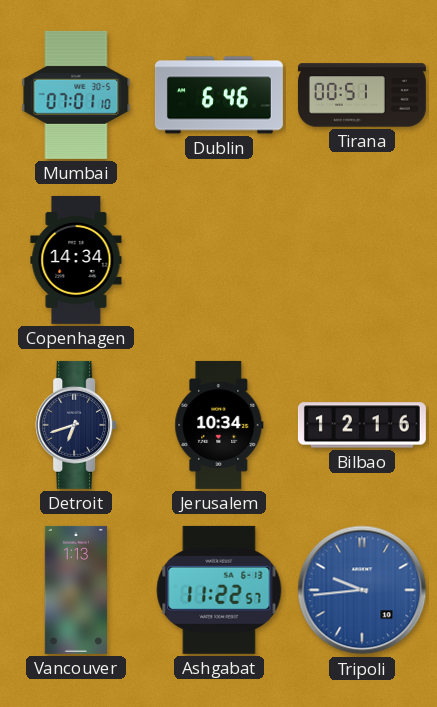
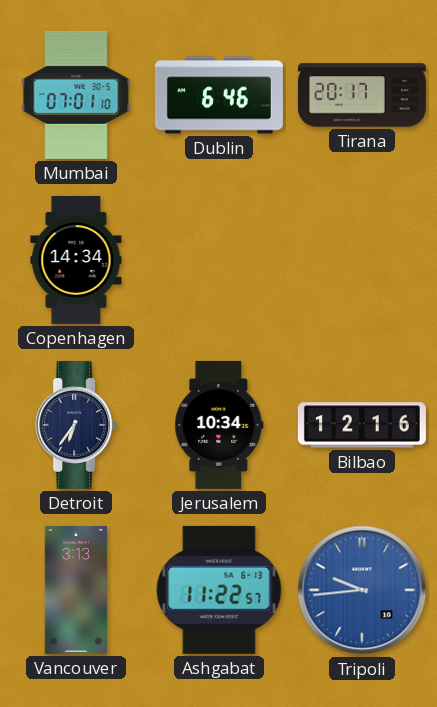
Tirana: 00:51 -> 20:17
Detroit: 6:42 -> 6:36
Vancouver: 1:13 -> 3:13
